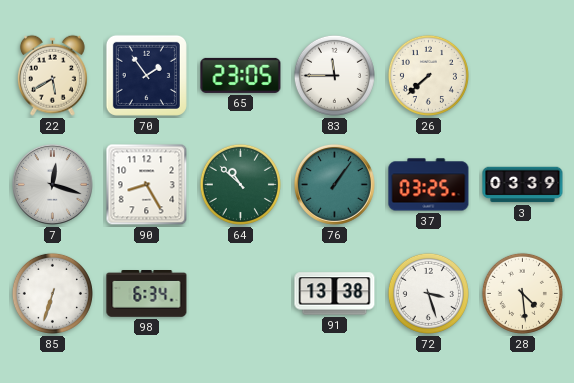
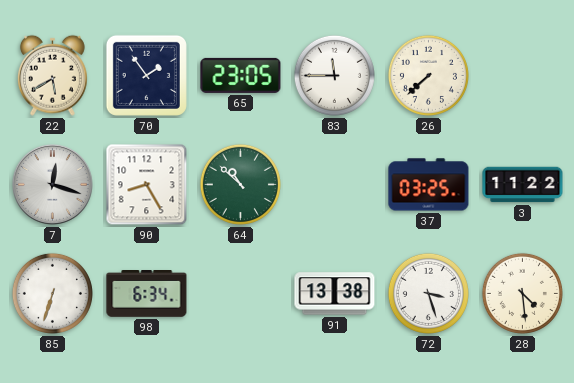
76: 1:06 -> none
3: 03:39 -> 11:22
